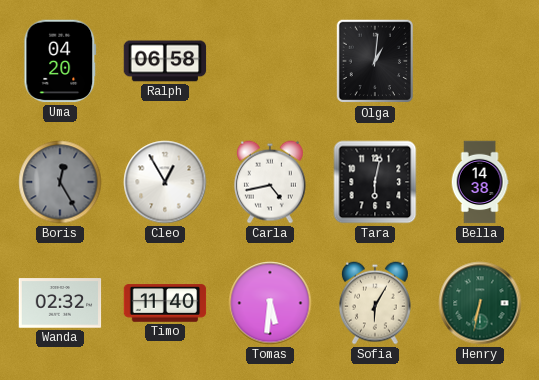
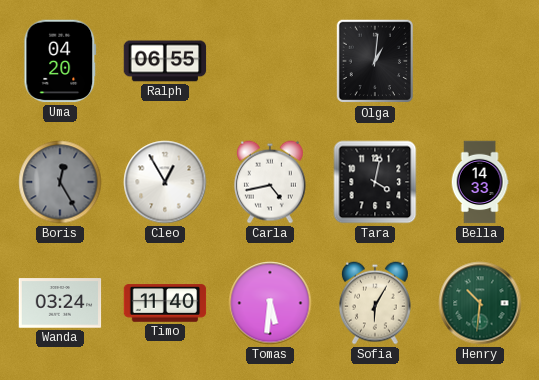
Ralph: 06:58 -> 06:55
Tara: 6:02 -> 4:02
Bella: 14:38 -> 14:33
Wanda: 02:32 -> 03:24
Henry: 6:32 -> 10:31
